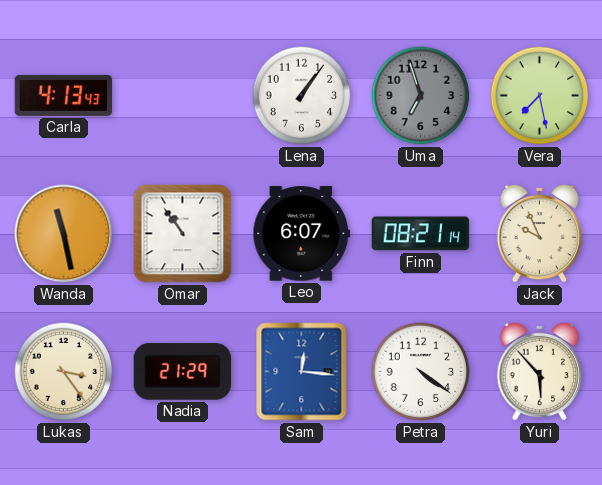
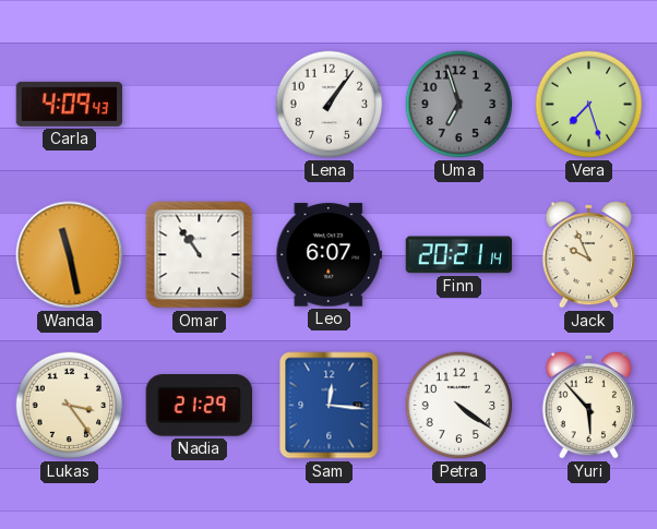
Carla: 4:13 -> 4:09
Vera: 7:28 -> 7:27
Finn: 08:21 -> 20:21
